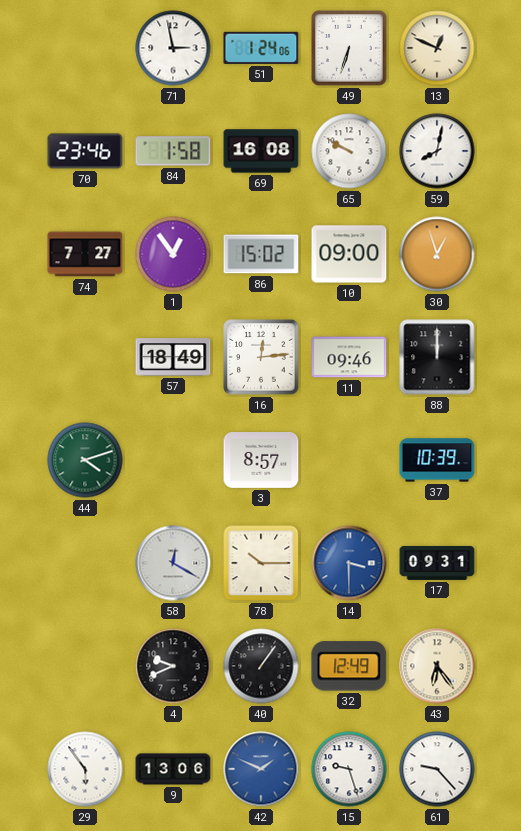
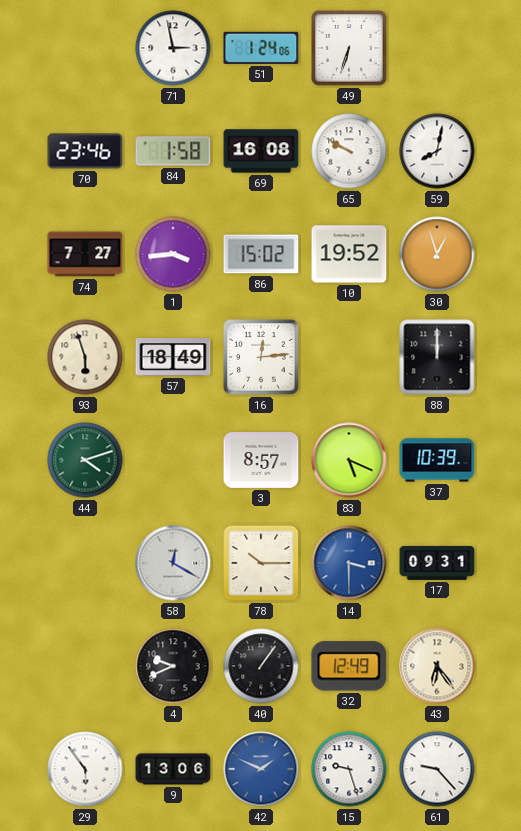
13: 12:49 -> none
1: 12:54 -> 3:44
10: 09:00 -> 19:52
93: none -> 5:57
11: 09:46 -> none
83: none -> 5:19
